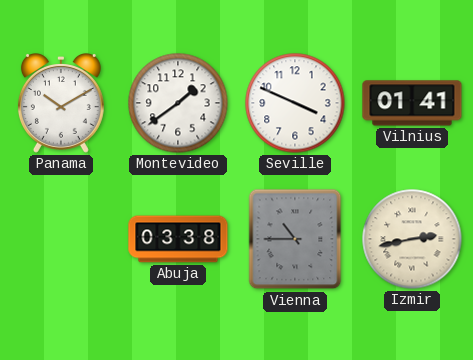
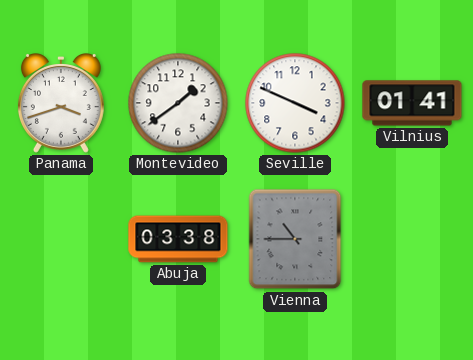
Panama: 10:10 -> 3:42
Izmir: 2:43 -> none
